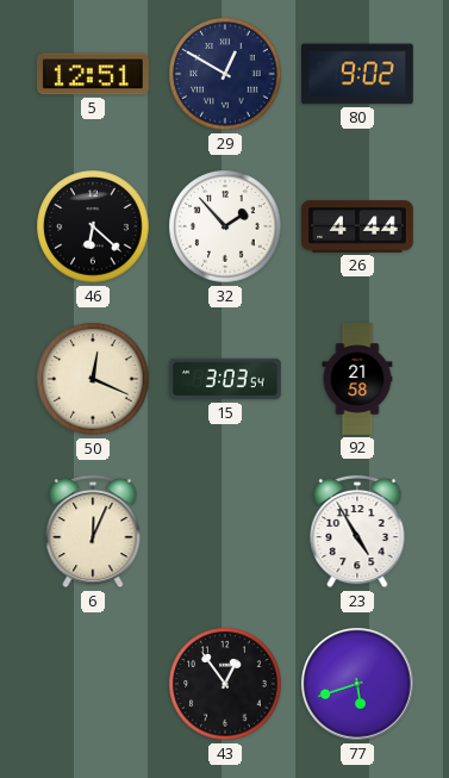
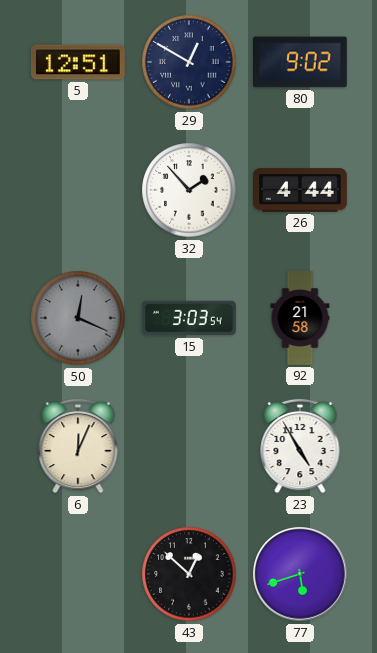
46: 6:22 -> none
50 dial: cream -> grey
43: 12:54 -> 12:52
